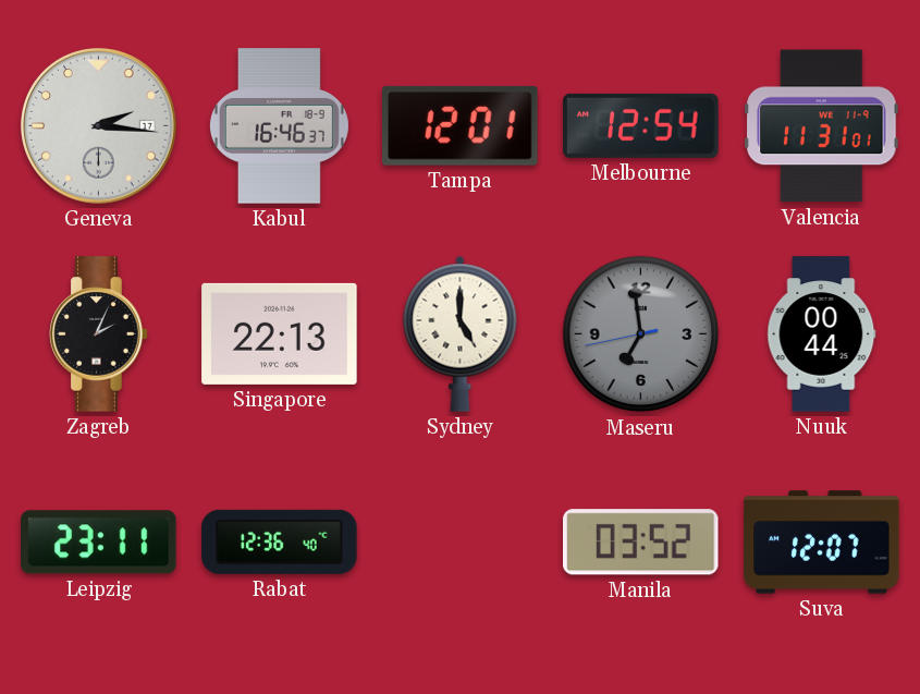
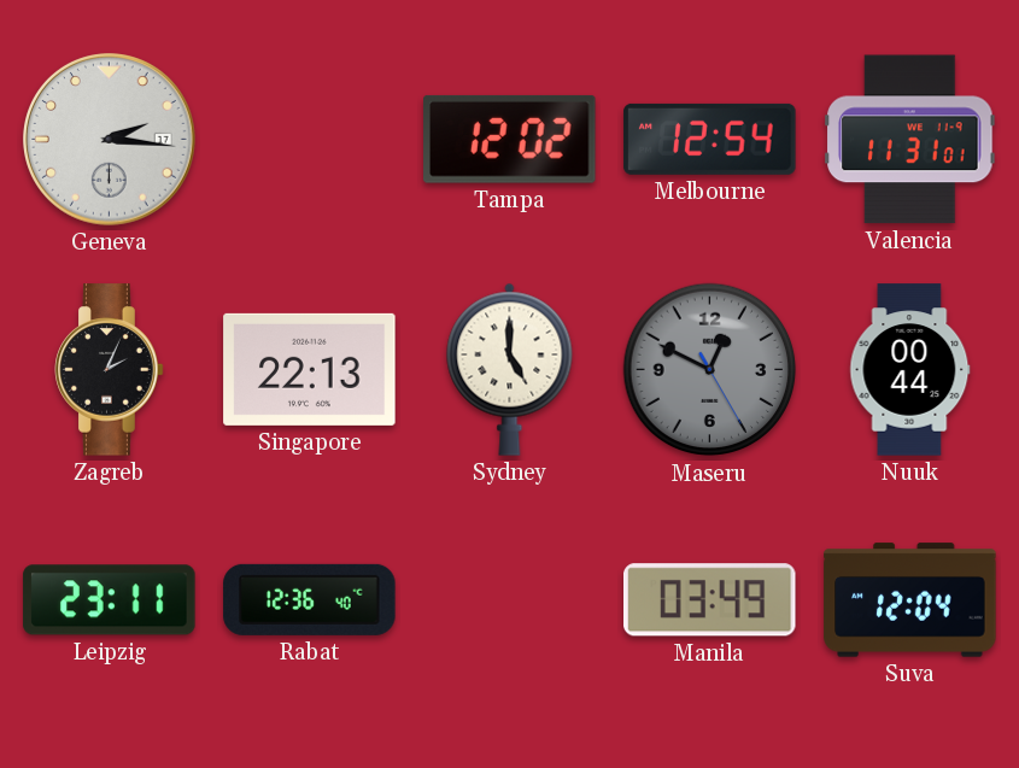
Kabul: 16:46 -> none
Tampa: 12:01 -> 12:02
Maseru: 6:58 -> 12:49
Manila: 03:52 -> 03:49
Suva: 12:07 -> 12:04
